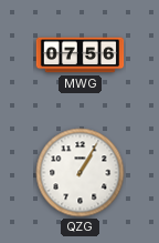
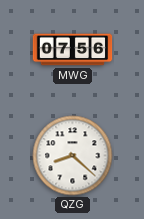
QZG: 1:05 -> 8:22
